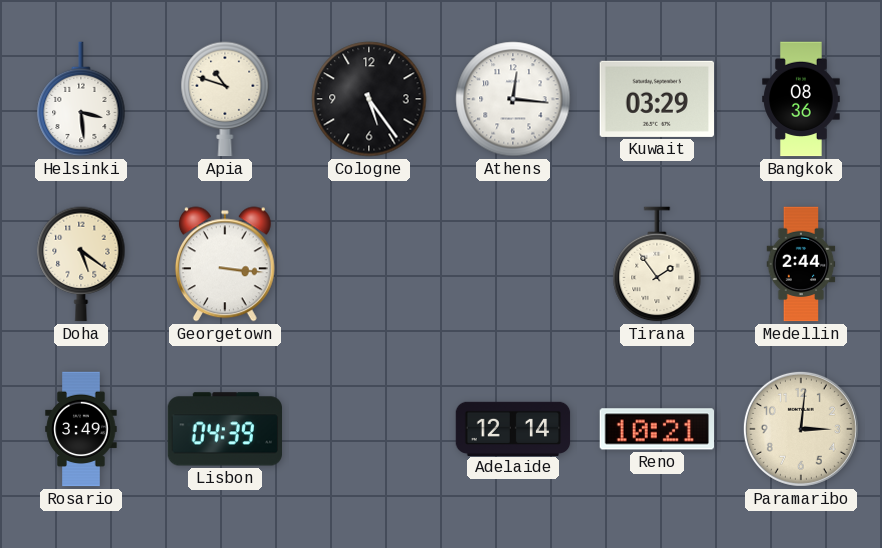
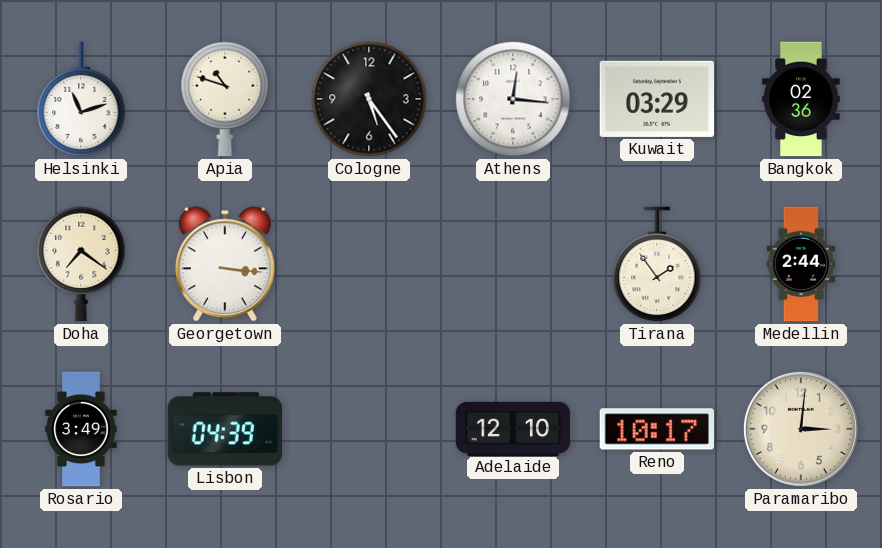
Helsinki: 3:29 -> 11:12
Bangkok: 08:36 -> 02:36
Doha: 5:21 -> 7:21
Adelaide: 12:14 -> 12:10
Reno: 10:21 -> 10:17
